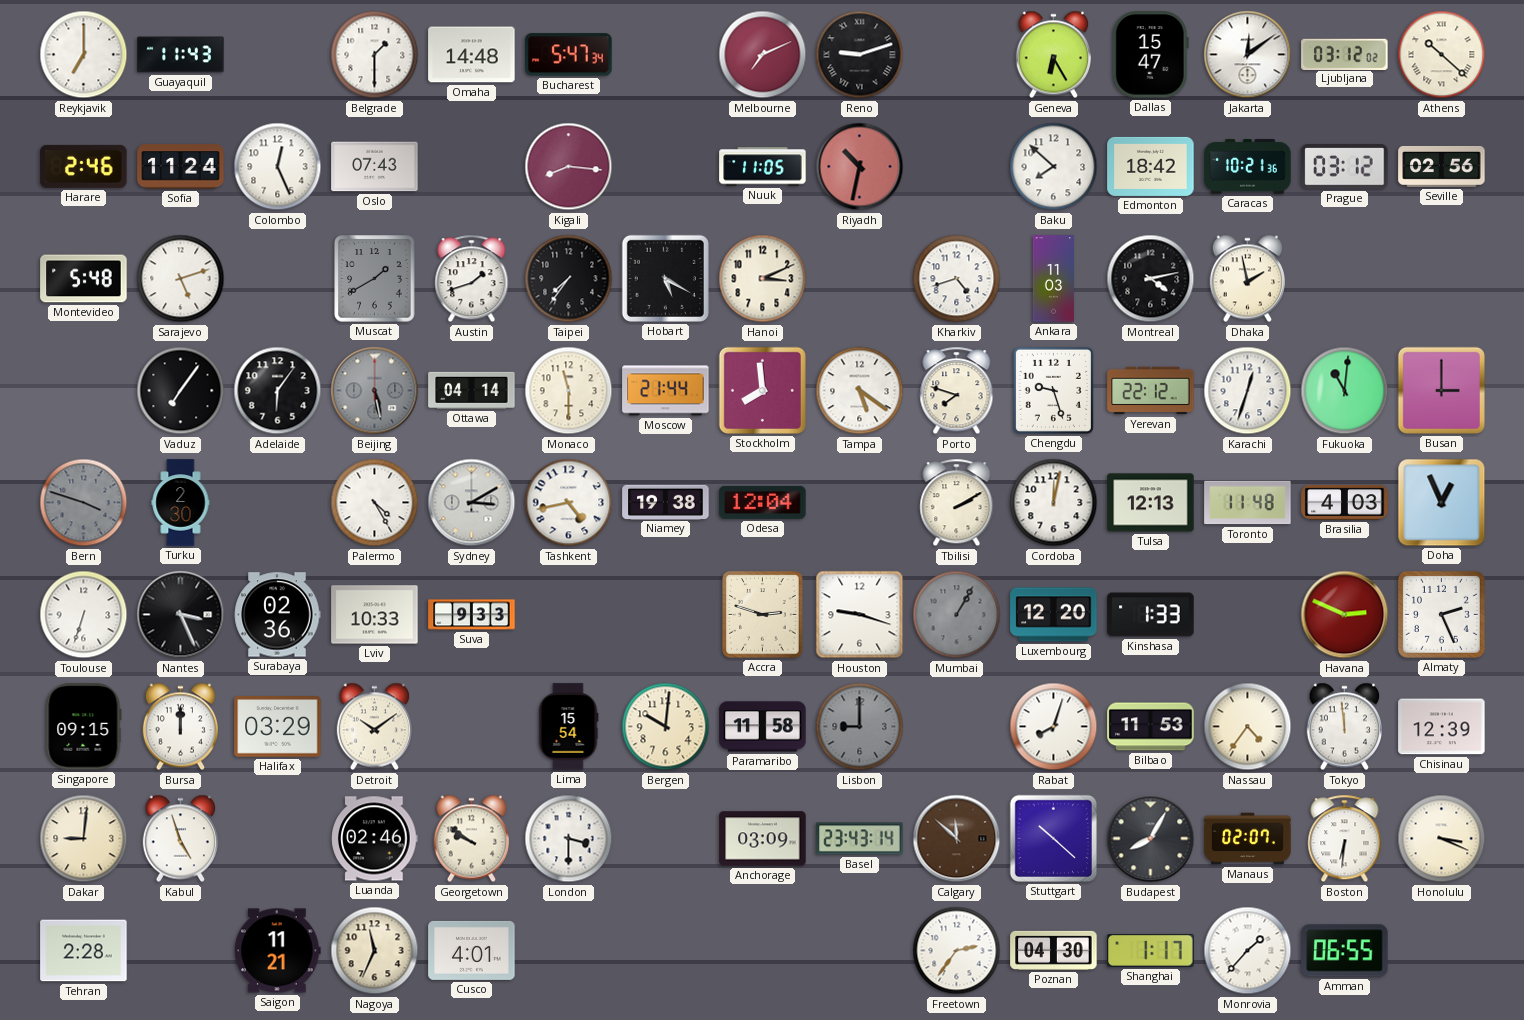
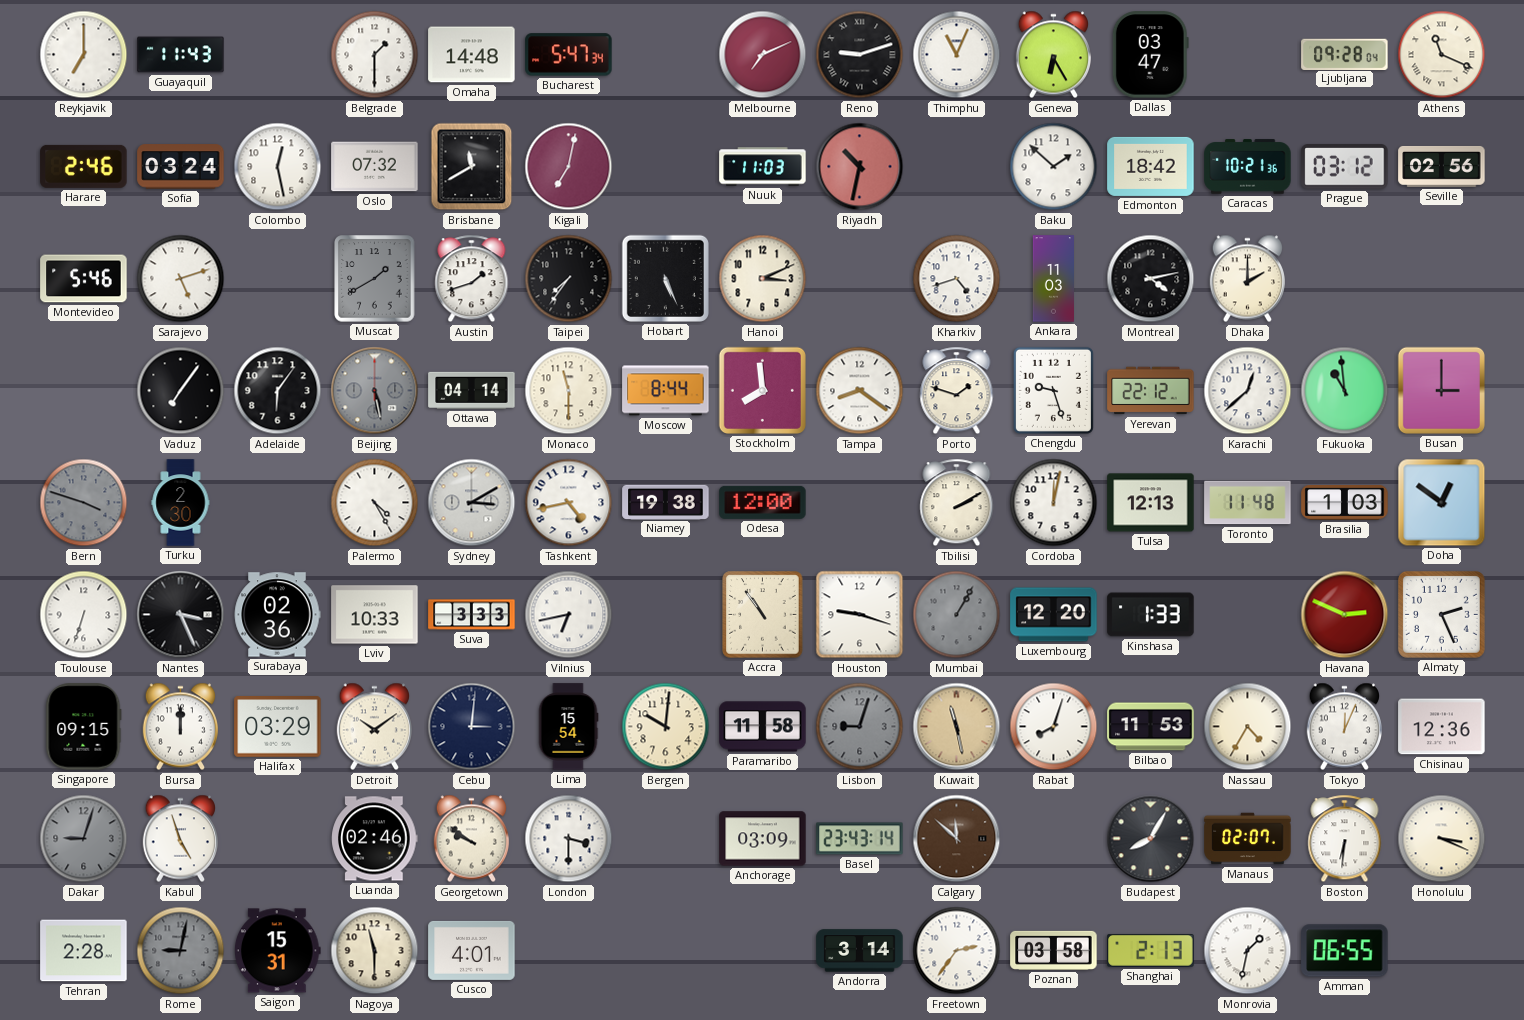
Thimphu: none -> 11:04
Dallas: 15:47 -> 03:47
Jakarta: 12:09 -> none
Ljubljana: 03:12 -> 09:28
Athens: 10:22 -> 11:19
Sofia: 11:24 -> 03:24
Colombo: 12:26 -> 12:28
Oslo: 07:43 -> 07:32
Brisbane: none -> 11:40
Kigali: 8:16 -> 7:02
Nuuk: 11:05 -> 11:03
Baku: 7:52 -> 1:52
Montevideo: 5:48 -> 5:46
Hobart: 5:20 -> 5:26
Dhaka: 1:58 -> 2:00
Moscow: 21:44 -> 8:44
Tampa: 5:21 -> 8:21
Porto: 7:48 -> 1:48
Karachi: 12:33 -> 12:38
Fukuoka: 11:01 -> 10:59
Odesa: 12:04 -> 12:00
Brasilia: 4:03 -> 1:03
Doha: 12:56 -> 12:51
Suva: 9:33 -> 3:33
Vilnius: none -> 6:43
Accra: 2:48 -> 10:54
Cebu: none -> 3:01
Lisbon: 9:00 -> 9:03
Kuwait: none -> 11:28
Nassau: 4:36 -> 4:35
Tokyo: 11:59 -> 12:04
Chisinau: 12:39 -> 12:36
Dakar: 9:01 -> 9:03
Dakar dial: cream -> grey
Stuttgart: 10:22 -> none
Rome: none -> 9:02
Saigon: 11:21 -> 15:31
Nagoya: 11:34 -> 11:30
Andorra: none -> 3:14
Poznan: 04:30 -> 03:58
Shanghai: 1:17 -> 2:13
Monrovia: 1:37 -> 1:32
